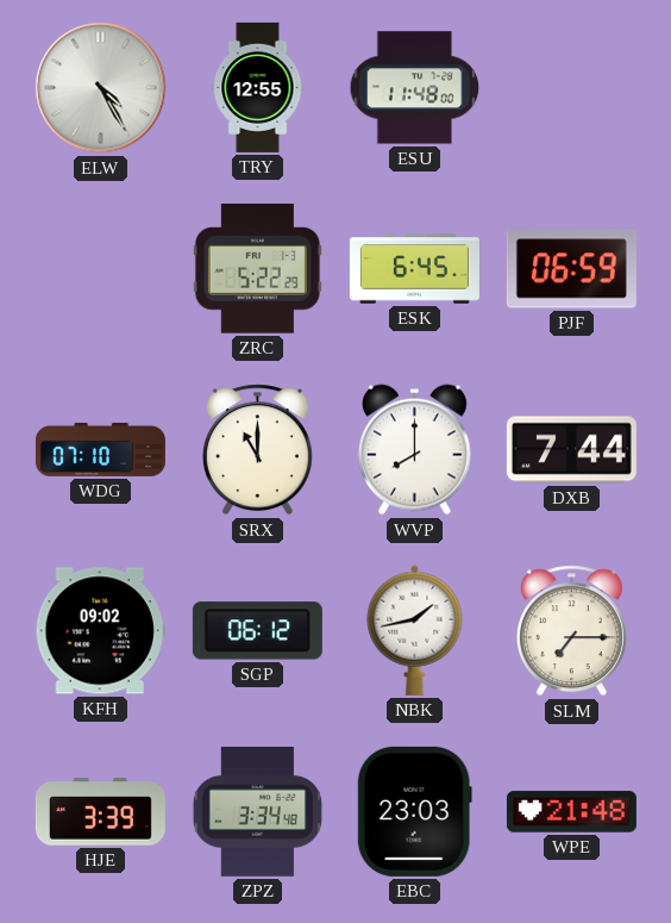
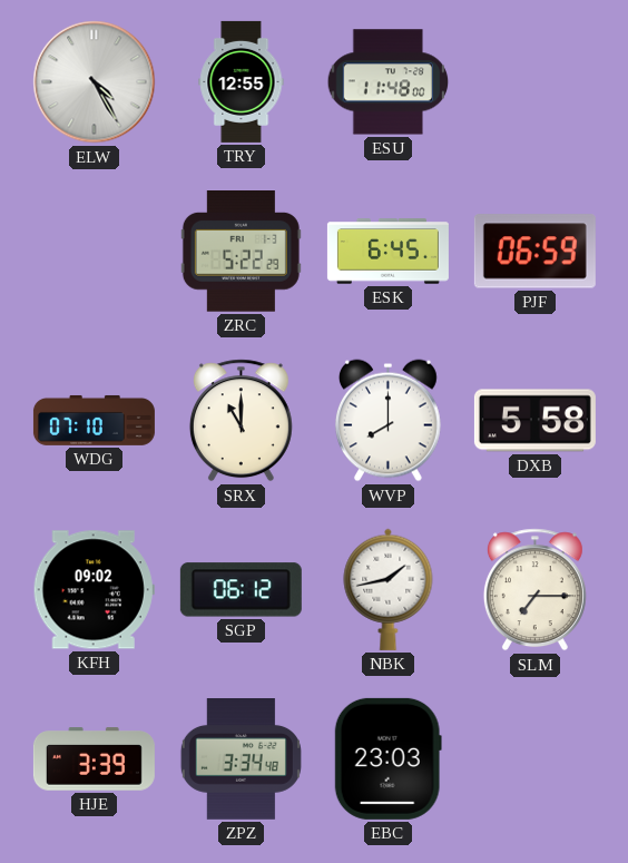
DXB: 7:44 -> 5:58
WPE: 21:48 -> none
